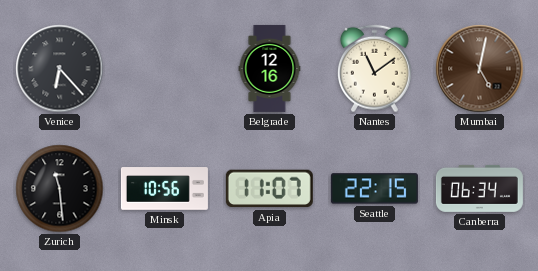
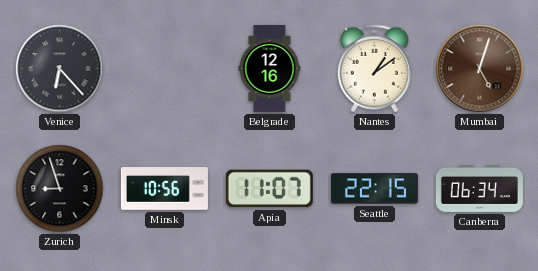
Nantes: 11:09 -> 1:09
Mumbai: 5:02 -> 5:03
Zurich: 11:29 -> 8:57
